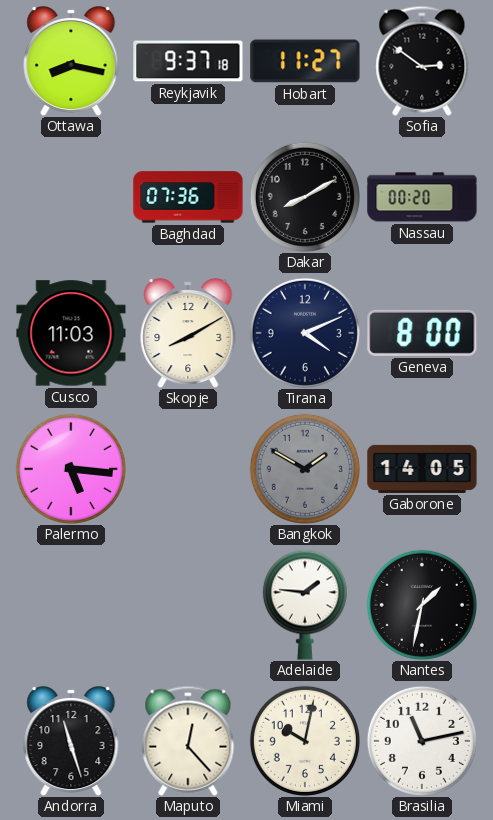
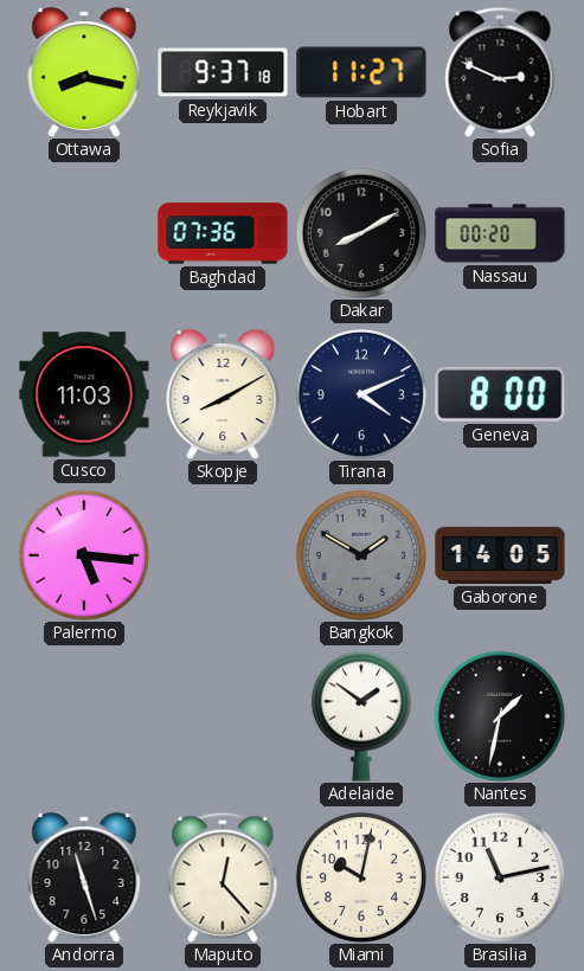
Sofia: 2:51 -> 2:49
Adelaide: 1:46 -> 1:51
